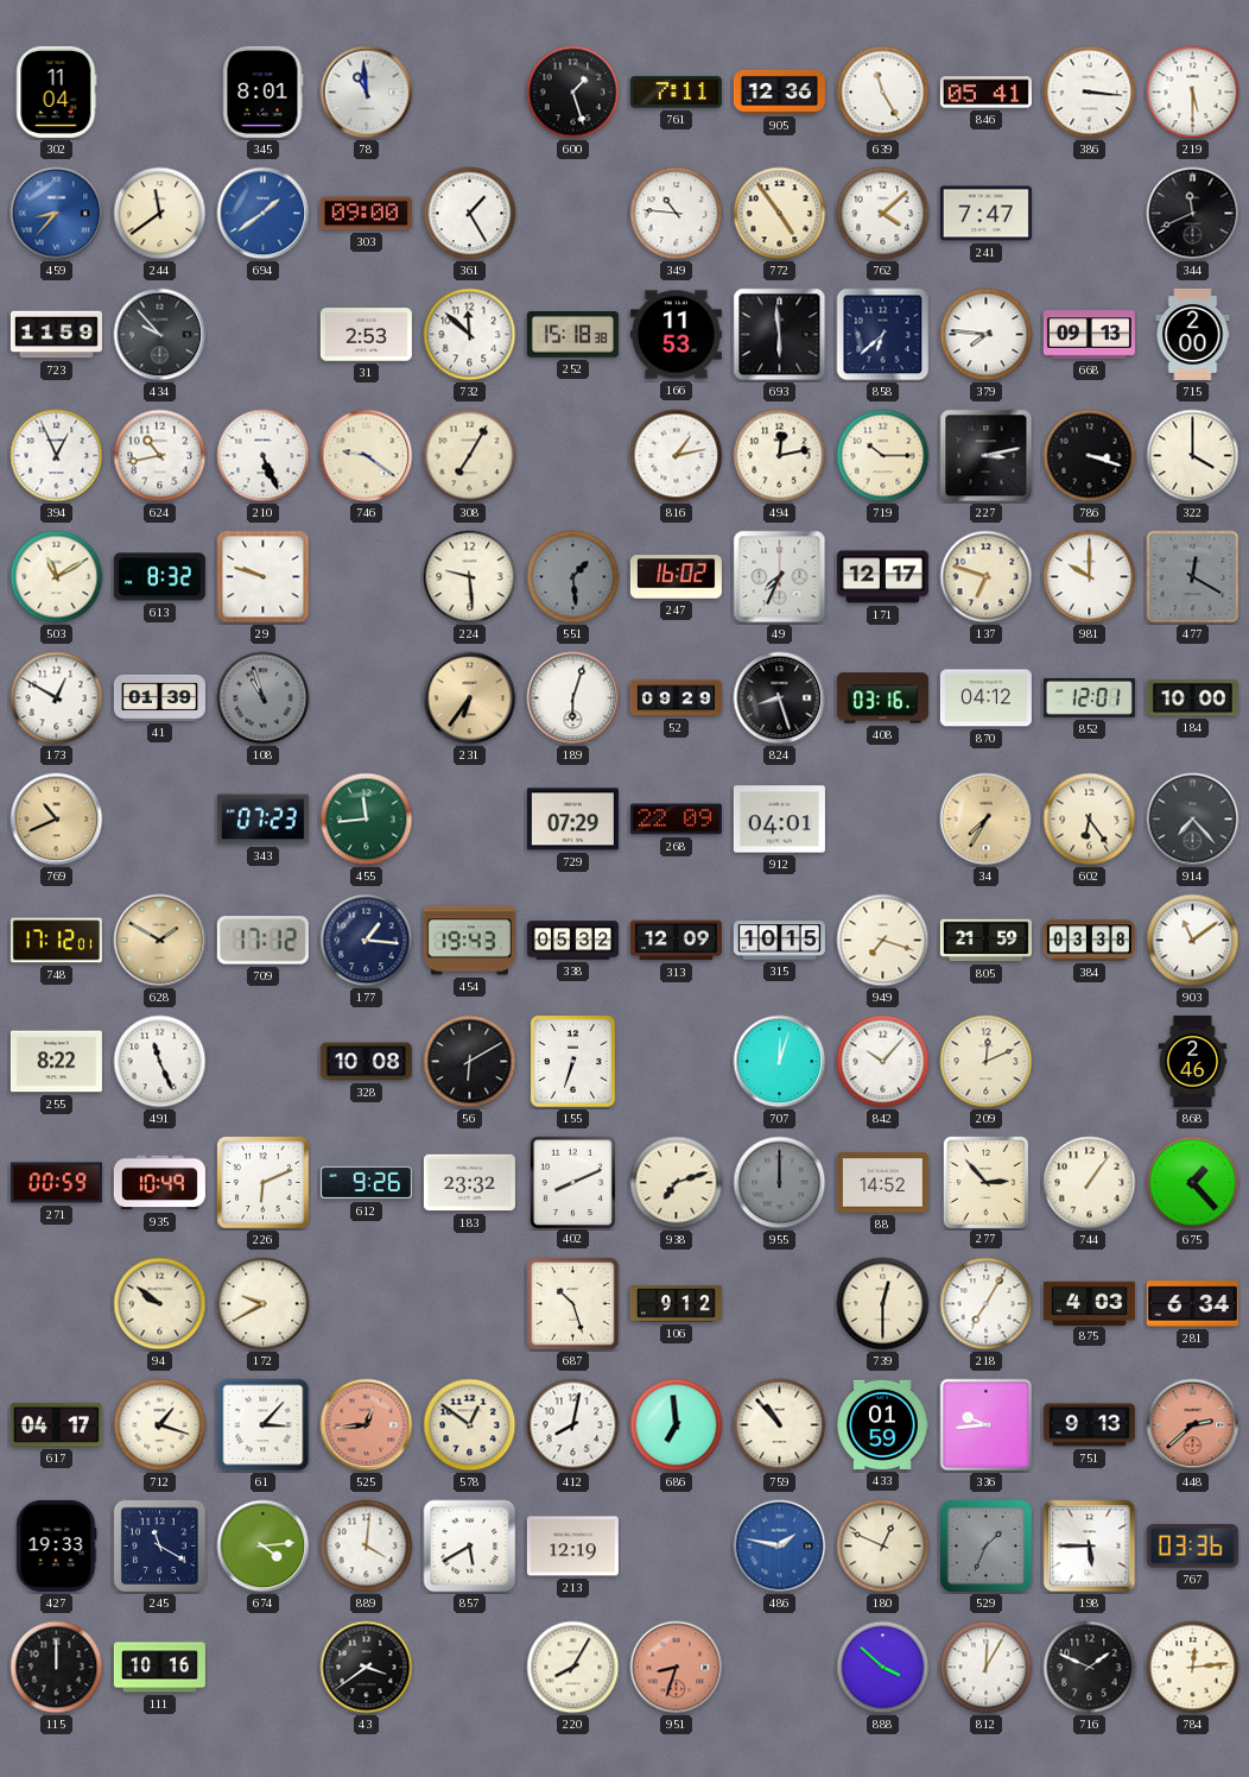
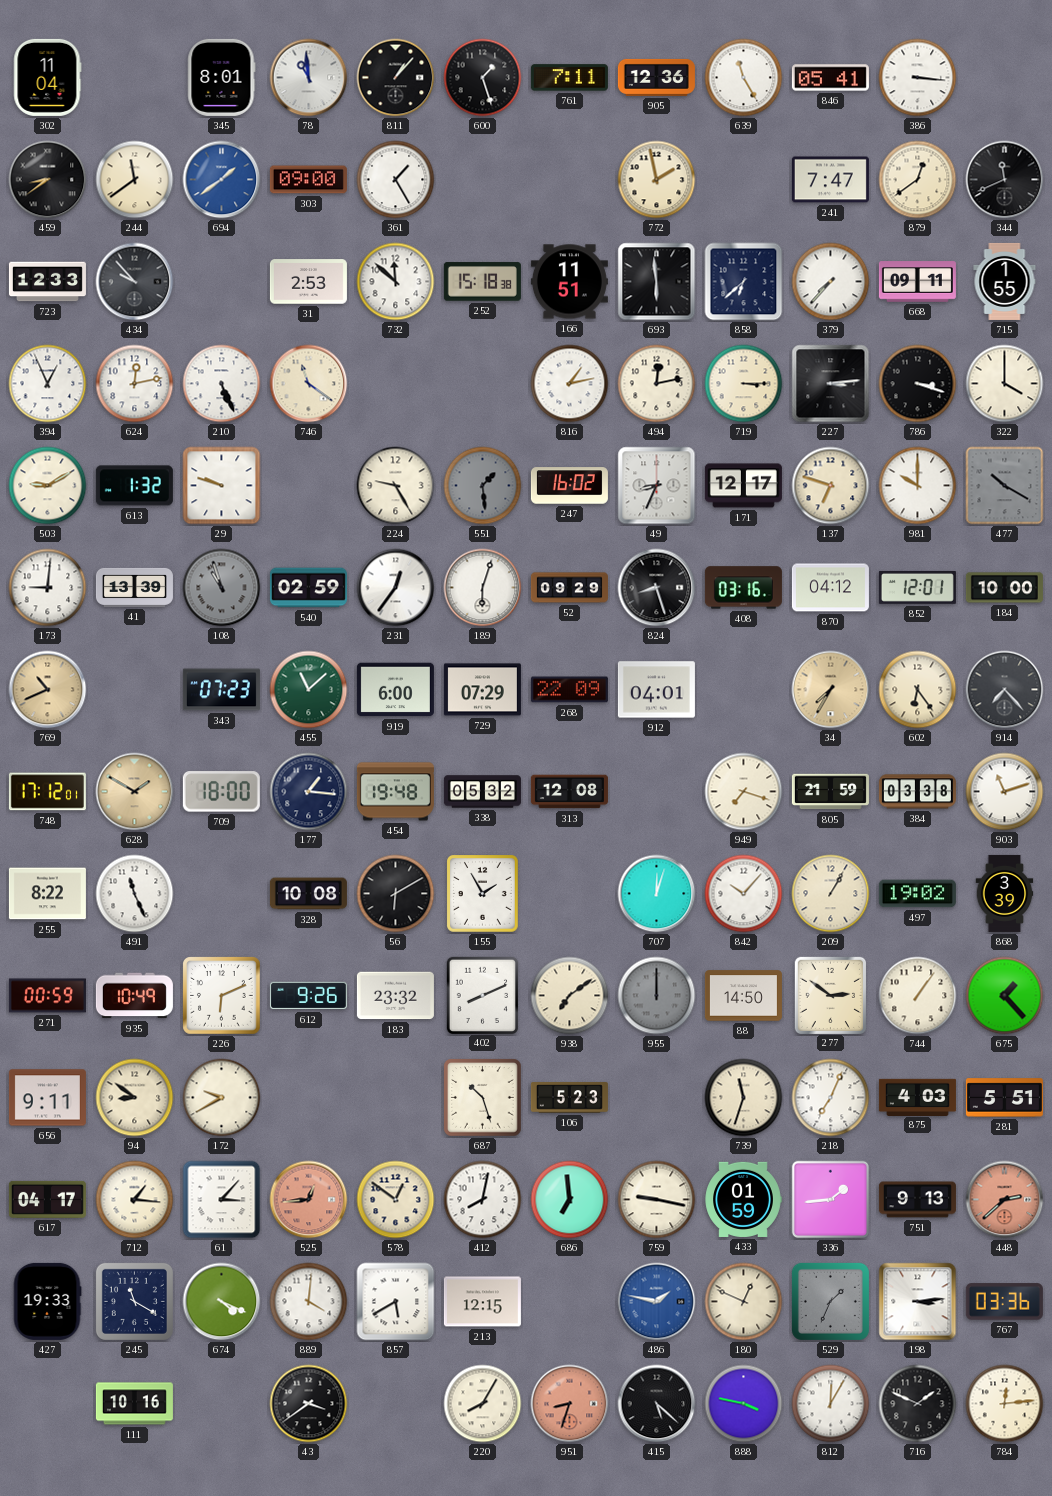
811: none -> 1:07
219: 5:30 -> none
459: 8:37 -> 8:39
459 dial: blue -> black
349: 10:46 -> none
772: 4:54 -> 1:58
762: 4:08 -> none
879: none -> 12:39
723: 11:59 -> 12:33
166: 11:53 -> 11:51
379: 7:46 -> 7:37
668: 09:13 -> 09:11
715: 2:00 -> 1:55
624: 10:43 -> 12:13
746: 9:21 -> 11:21
308: 7:05 -> none
719: 10:15 -> 3:15
227: 3:13 -> 3:14
503: 11:10 -> 9:10
613: 8:32 -> 1:32
224: 9:29 -> 9:25
49: 7:34 -> 8:34
477: 12:20 -> 10:20
173: 12:50 -> 9:01
41: 01:39 -> 13:39
540: none -> 02:59
231: 6:36 -> 12:36
231 dial: champagne -> white
455: 11:44 -> 11:08
919: none -> 6:00
709: 17:12 -> 18:00
454: 19:43 -> 19:48
313: 12:09 -> 12:08
315: 10:15 -> none
903: 11:09 -> 11:12
155: 6:33 -> 1:55
209: 12:11 -> 1:05
497: none -> 19:02
868: 2:46 -> 3:39
938: 7:12 -> 7:09
88: 14:52 -> 14:50
277: 2:53 -> 2:51
656: none -> 9:11
94: 9:51 -> 8:51
106: 9:12 -> 5:23
739: 12:30 -> 11:33
218: 7:05 -> 7:04
281: 6:34 -> 5:51
712: 1:18 -> 1:16
759: 10:53 -> 9:17
336: 9:44 -> 1:44
674: 4:14 -> 4:19
213: 12:19 -> 12:15
198: 5:45 -> 3:14
115: 12:00 -> none
415: none -> 5:22
888: 3:52 -> 3:47
